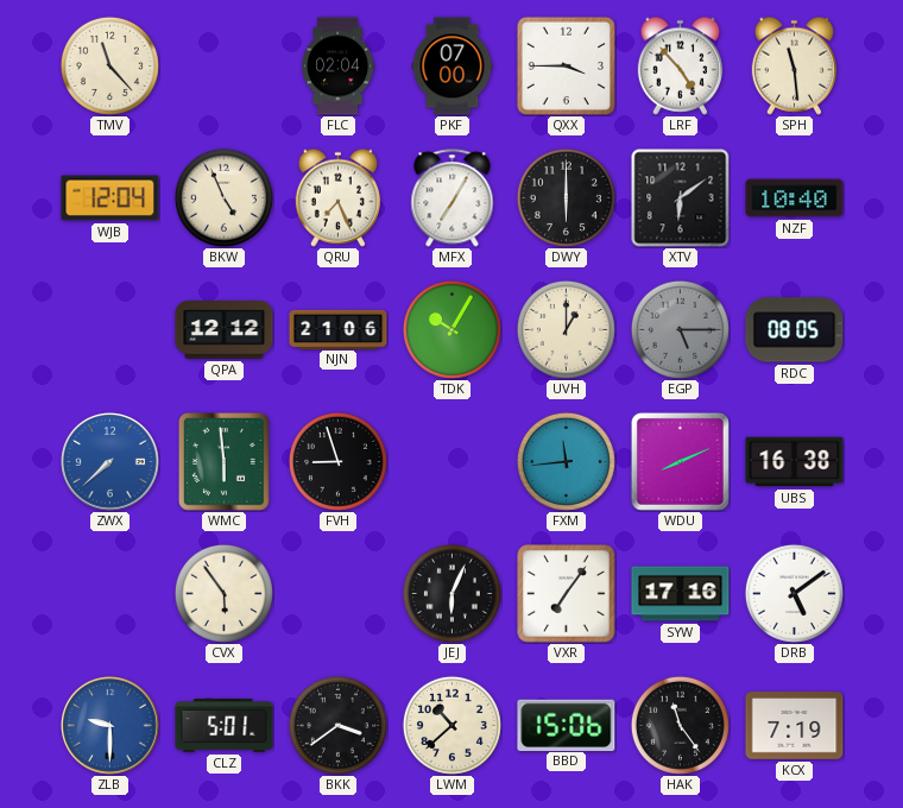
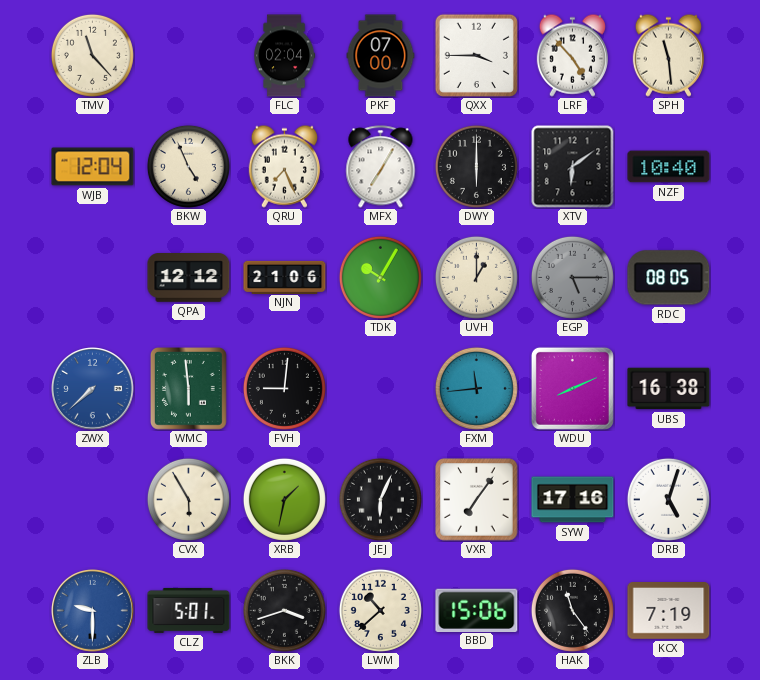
FVH: 8:57 -> 9:01
CVX: 5:54 -> 5:55
XRB: none -> 1:32
DRB: 5:09 -> 5:03
BKK: 3:39 -> 3:42
